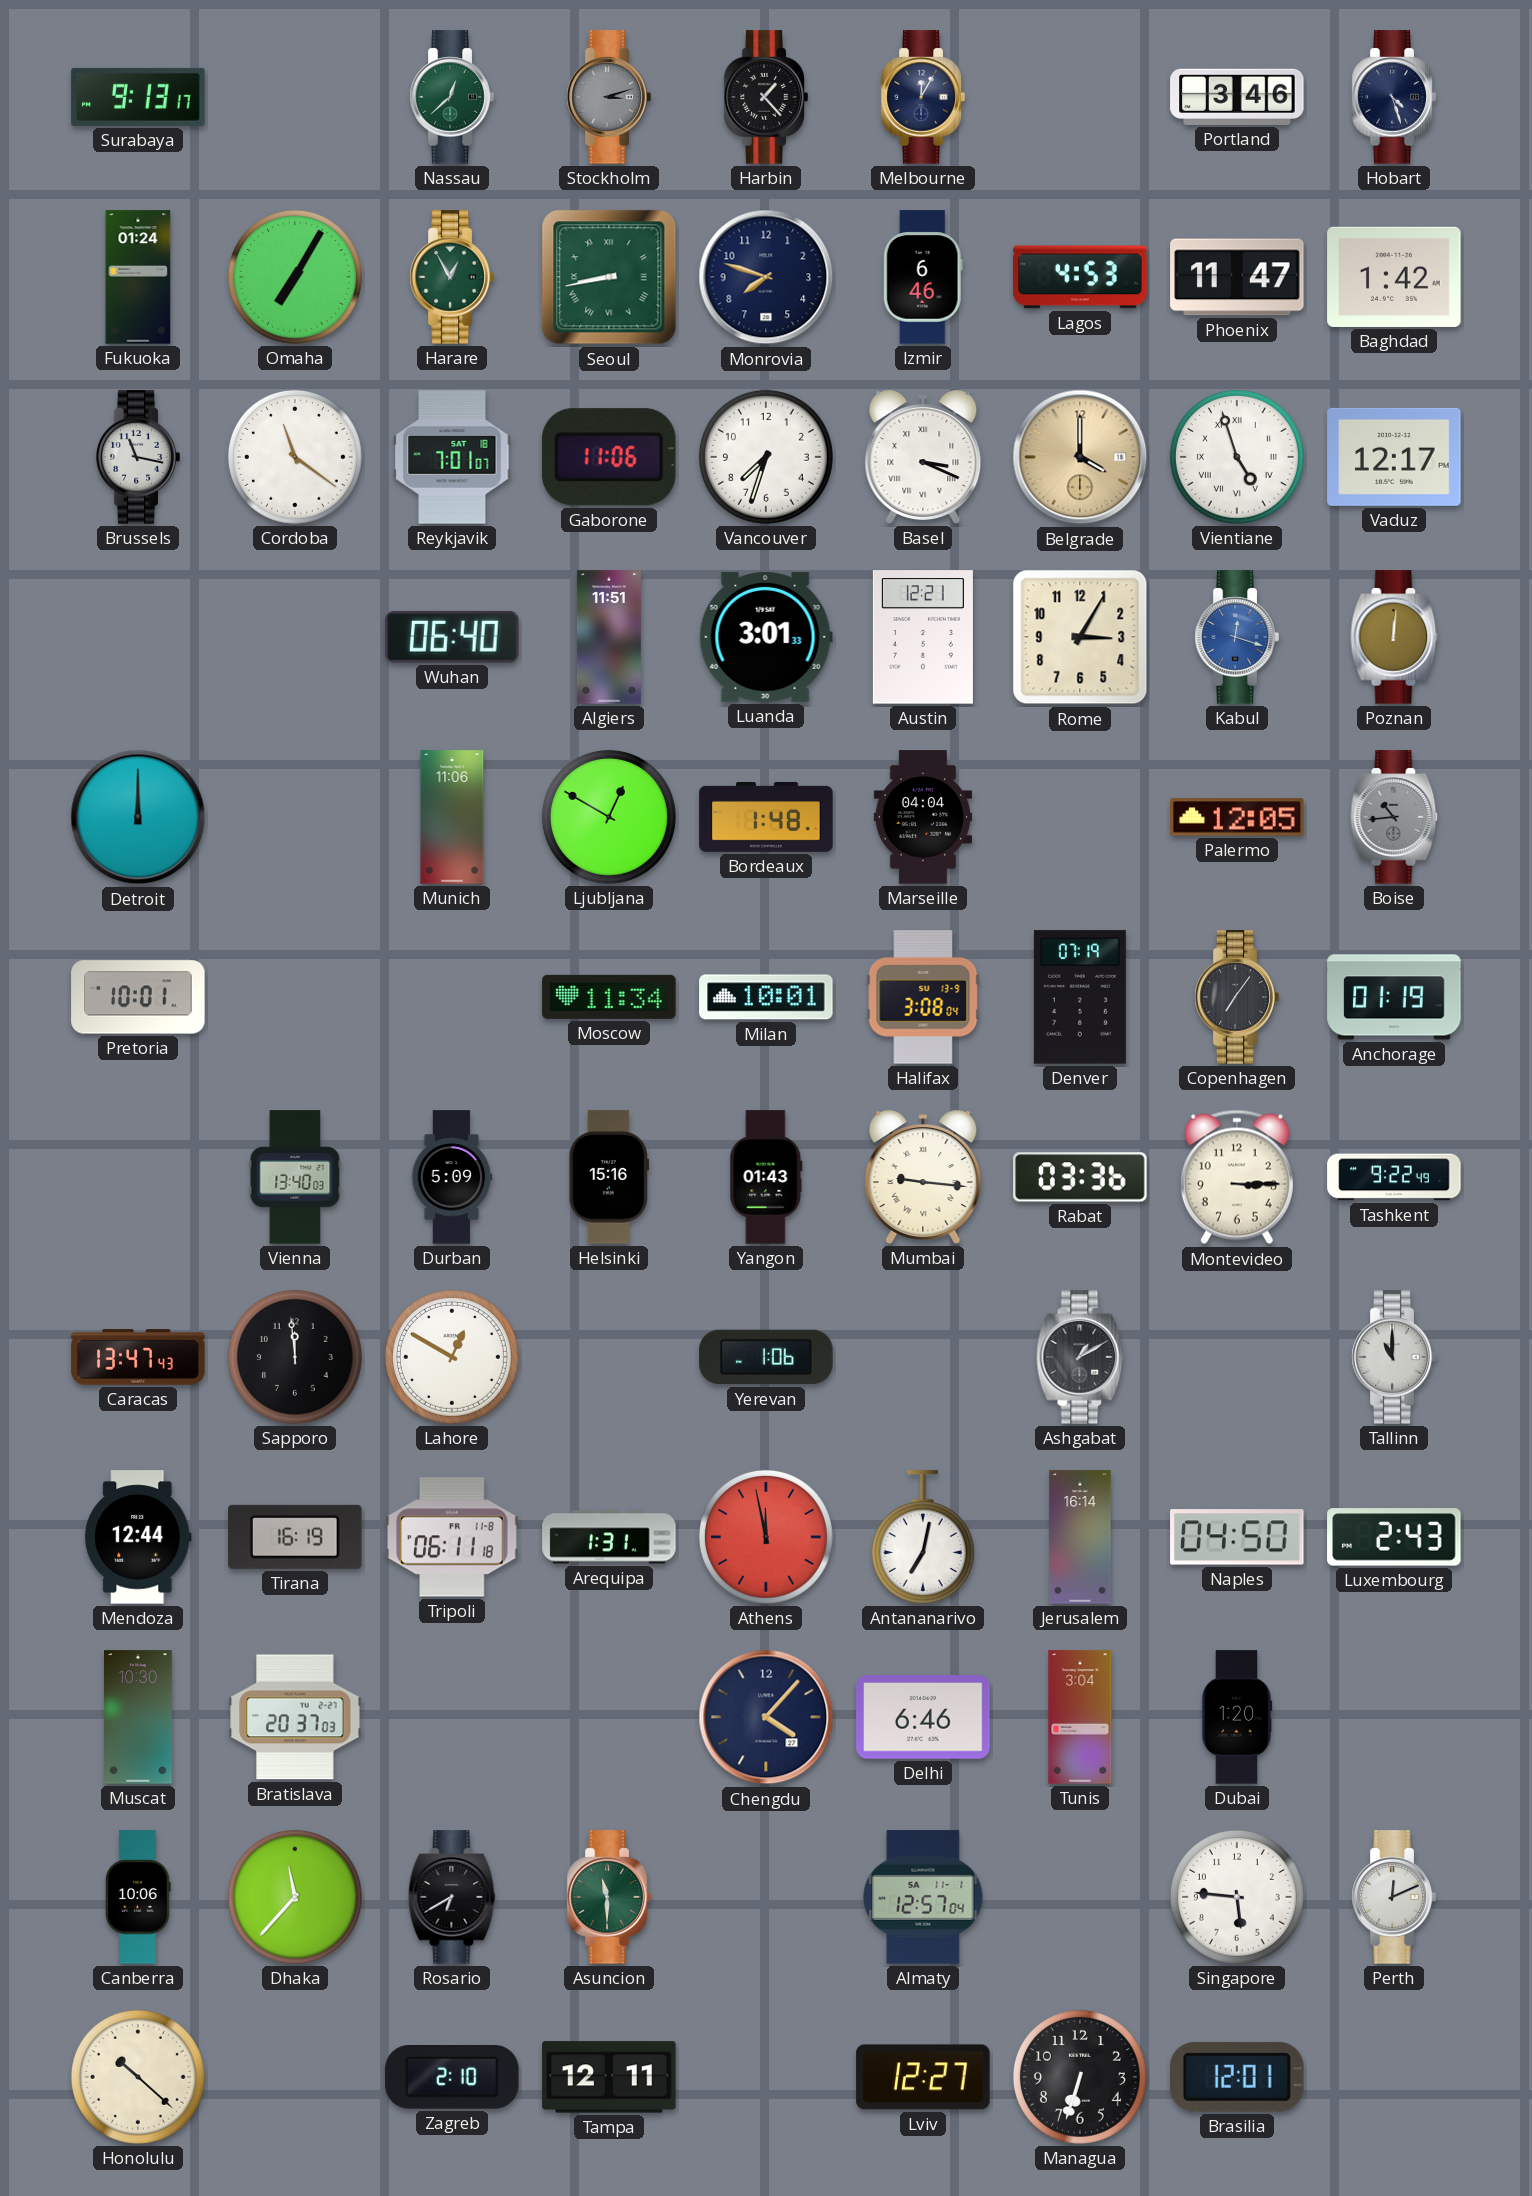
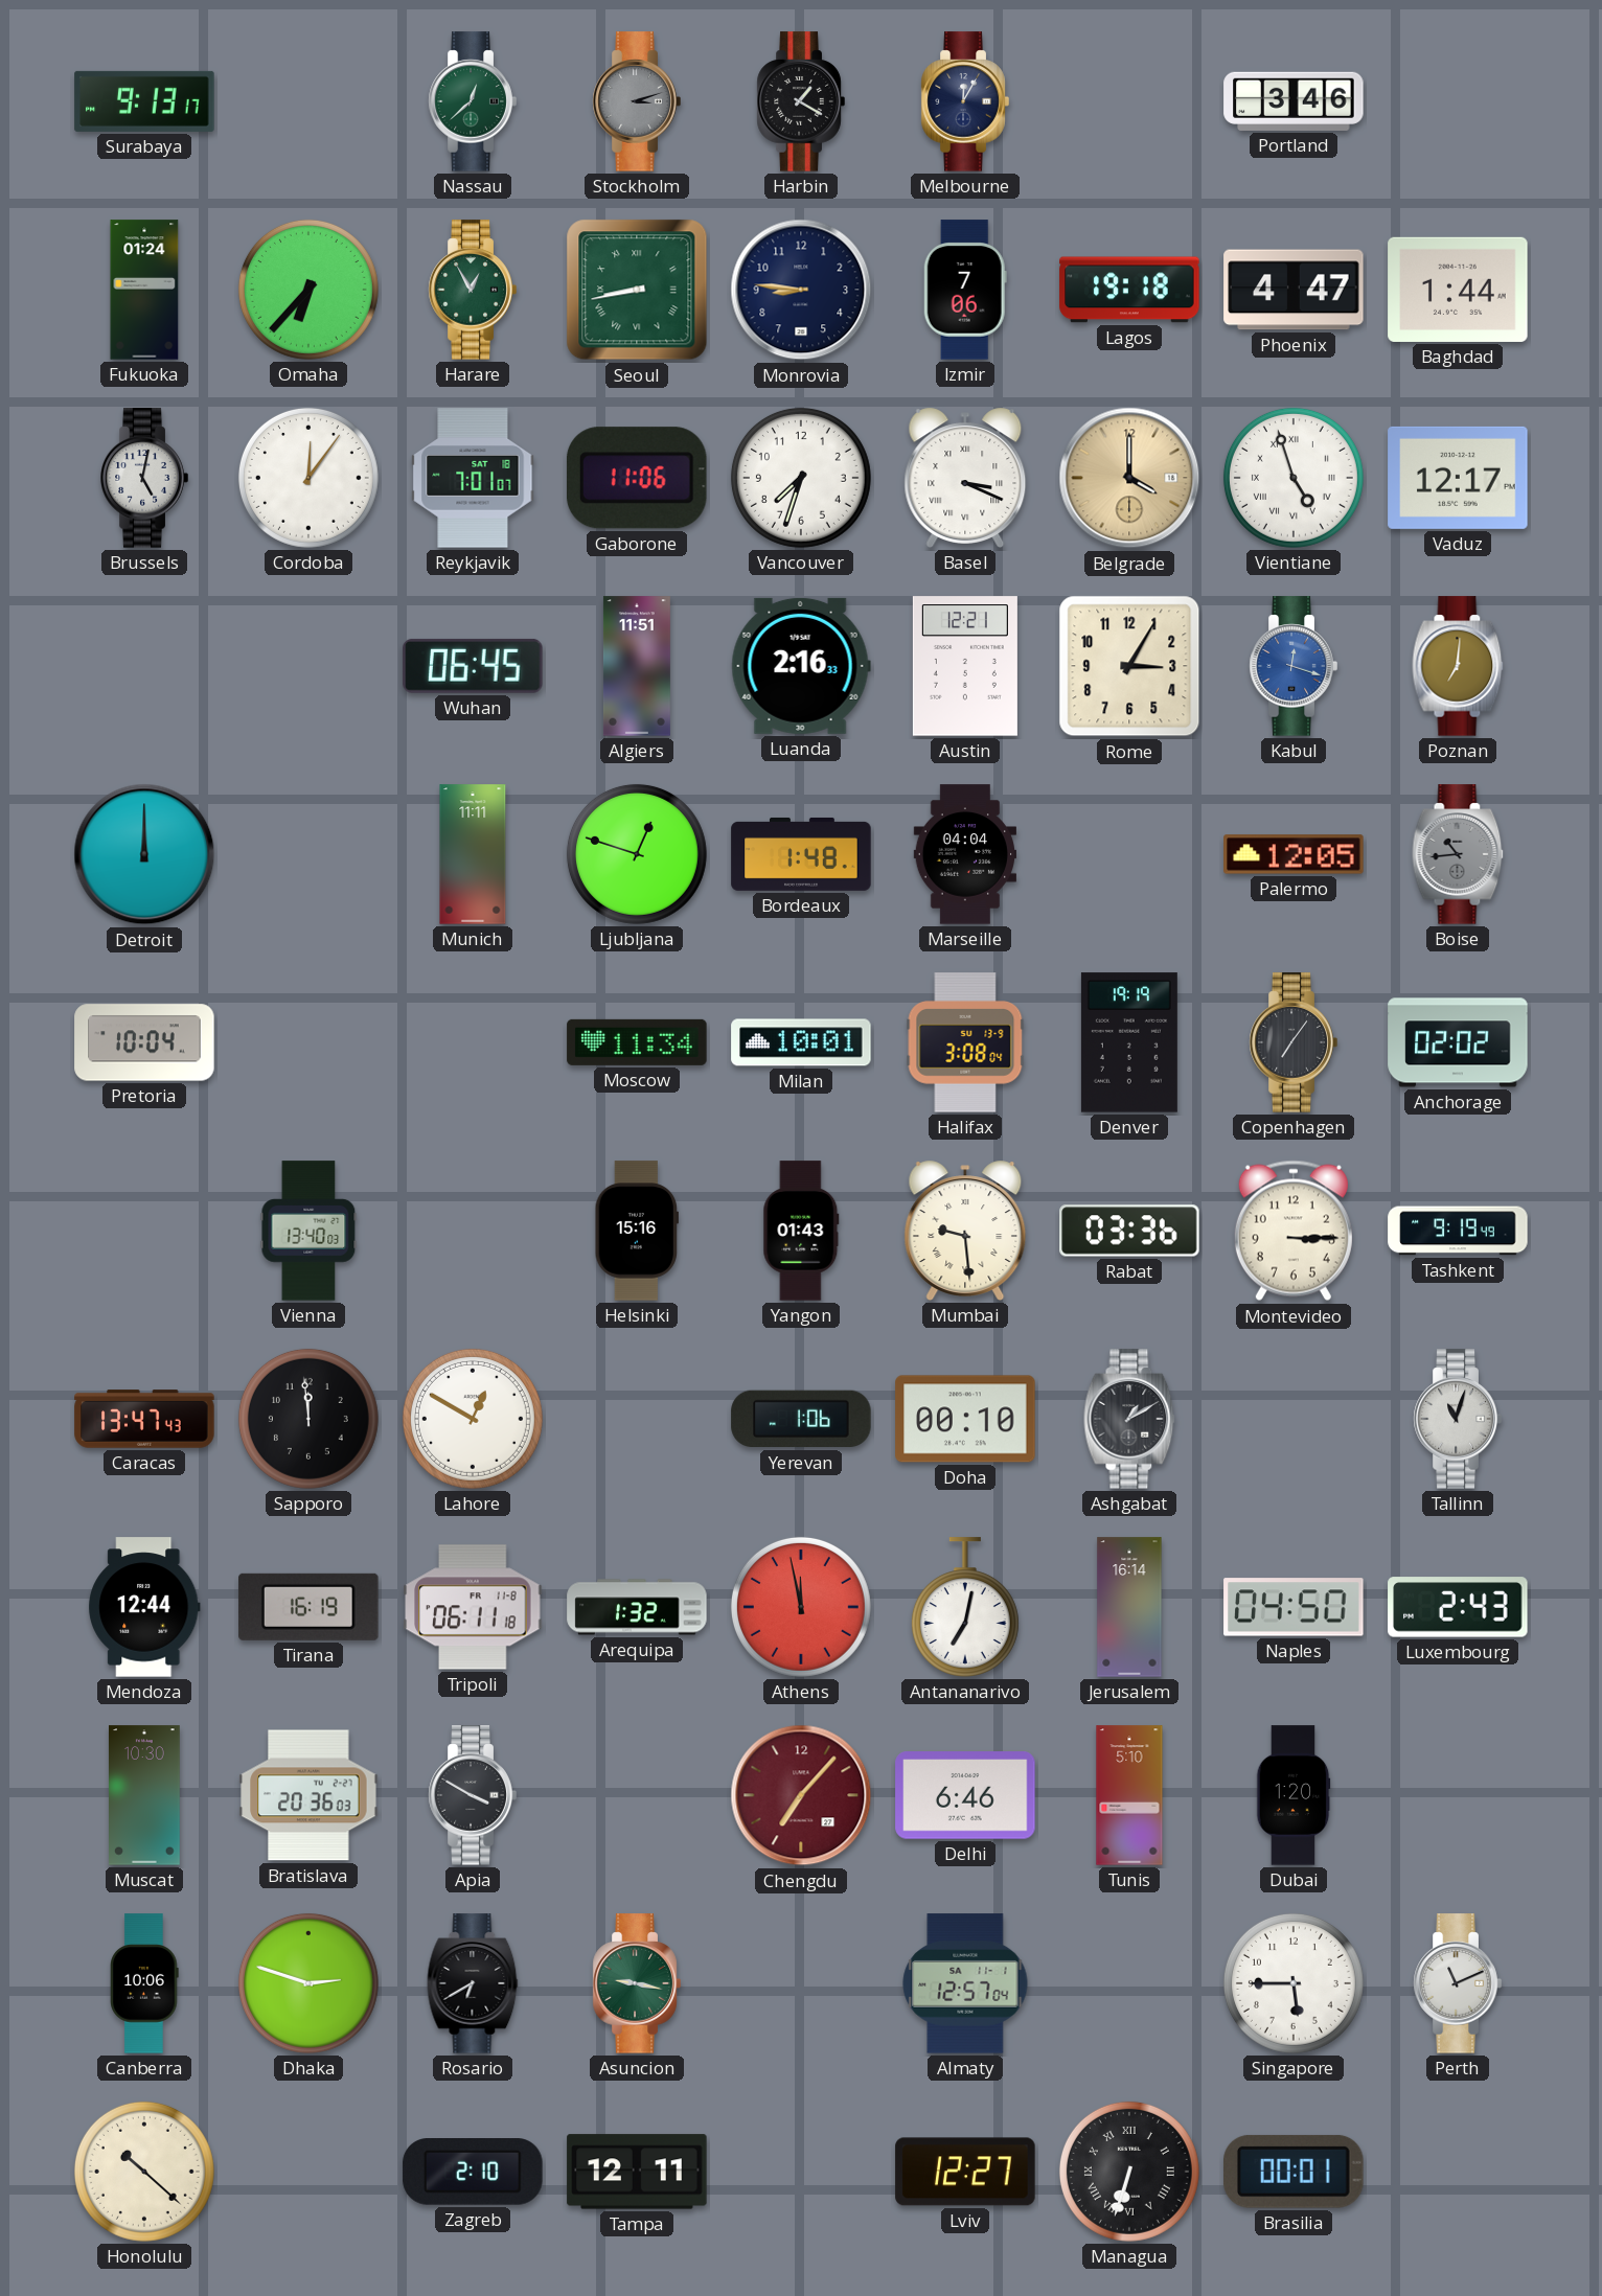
Harbin: 1:23 -> 1:20
Hobart: 4:27 -> none
Omaha: 7:05 -> 6:37
Monrovia: 7:48 -> 8:46
Izmir: 6:46 -> 7:06
Lagos: 4:53 -> 19:18
Phoenix: 11:47 -> 4:47
Baghdad: 1:42 -> 1:44
Brussels: 11:17 -> 5:02
Cordoba: 11:21 -> 12:06
Wuhan: 06:40 -> 06:45
Luanda: 3:01 -> 2:16
Poznan: 12:01 -> 7:01
Munich: 11:06 -> 11:11
Ljubljana: 12:50 -> 12:48
Pretoria: 10:01 -> 10:04
Denver: 07:19 -> 19:19
Anchorage: 01:19 -> 02:02
Durban: 5:09 -> none
Mumbai: 9:16 -> 9:29
Tashkent: 9:22 -> 9:19
Doha: none -> 00:10
Tallinn: 11:00 -> 11:03
Arequipa: 1:31 -> 1:32
Bratislava: 20:37 -> 20:36
Apia: none -> 3:50
Chengdu: 4:07 -> 7:07
Chengdu dial: navy -> burgundy
Tunis: 3:04 -> 5:10
Dhaka: 11:37 -> 2:48
Asuncion: 11:30 -> 9:17
Singapore: 5:46 -> 5:45
Perth: 12:11 -> 11:11
Managua numerals: Arabic -> Roman
Brasilia: 12:01 -> 00:01
